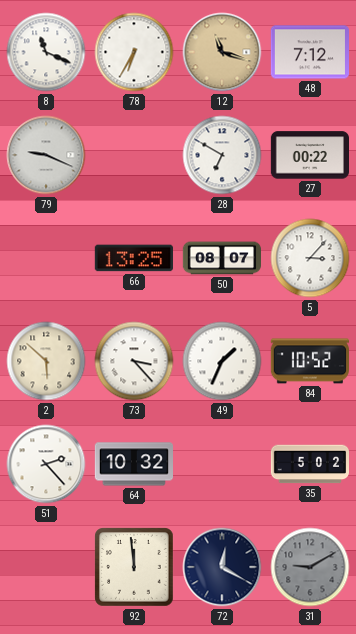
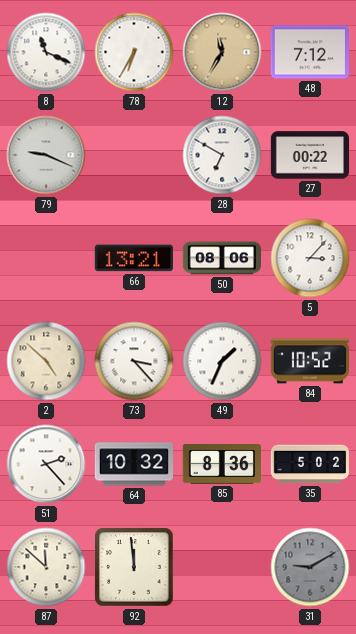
12: 11:18 -> 11:35
66: 13:25 -> 13:21
50: 08:07 -> 08:06
2: 5:52 -> 4:52
85: none -> 8:36
87: none -> 11:52
72: 12:20 -> none
